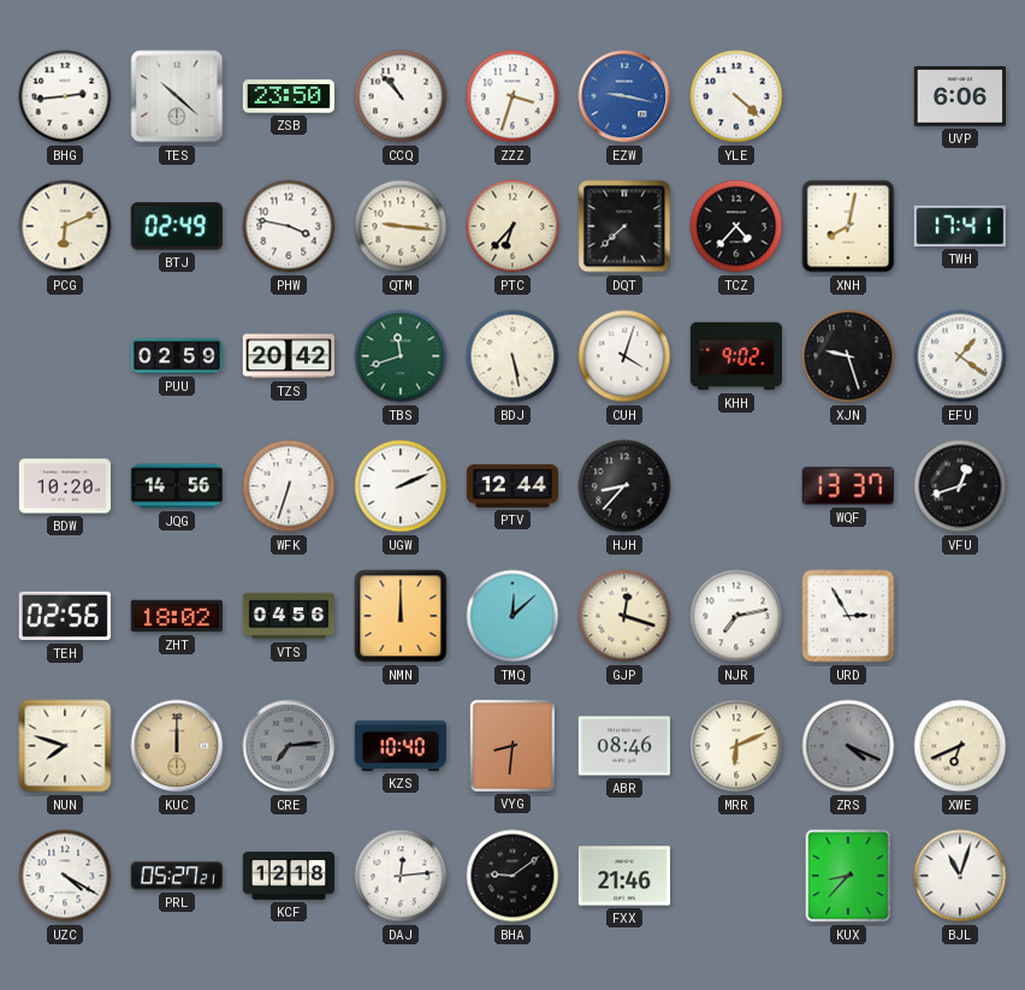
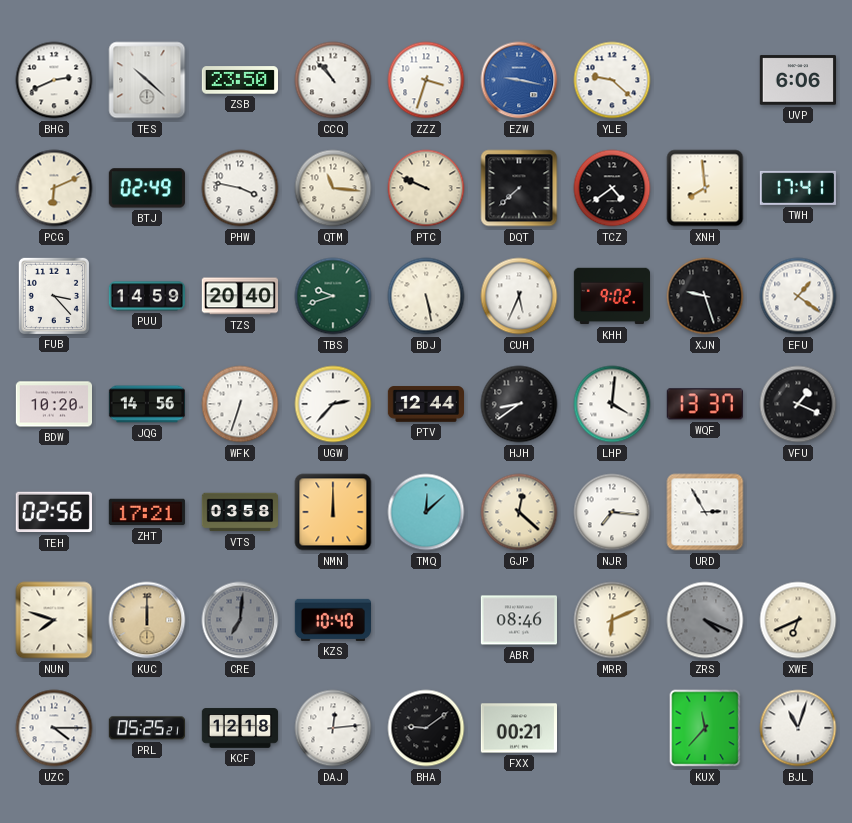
BHG: 2:44 -> 2:41
YLE: 4:22 -> 9:22
QTM: 9:16 -> 11:16
PTC: 6:37 -> 9:49
TCZ: 4:37 -> 4:39
XNH: 8:02 -> 7:59
FUB: none -> 3:23
PUU: 02:59 -> 14:59
TZS: 20:42 -> 20:40
TBS: 11:42 -> 9:42
CUH: 4:03 -> 5:34
UGW: 2:11 -> 2:37
HJH: 8:37 -> 8:39
LHP: none -> 4:01
VFU: 12:42 -> 1:19
ZHT: 18:02 -> 17:21
VTS: 04:56 -> 03:58
GJP: 12:18 -> 12:22
NJR: 7:13 -> 7:16
CRE: 7:14 -> 7:01
VYG: 8:31 -> none
UZC: 4:20 -> 4:15
PRL: 05:27 -> 05:25
FXX: 21:46 -> 00:21
KUX: 8:37 -> 11:37
